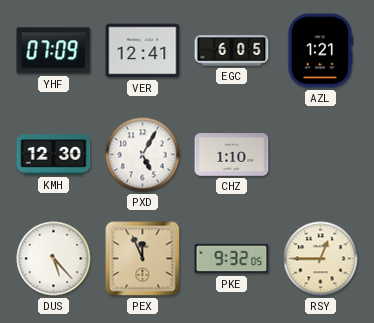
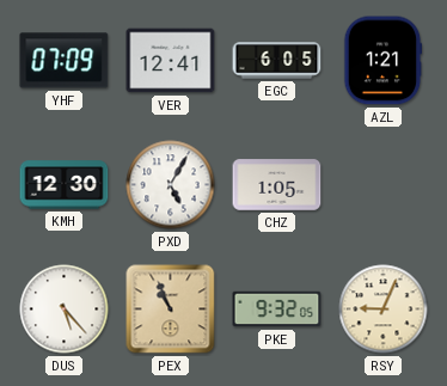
CHZ: 1:10 -> 1:05
PEX: 11:56 -> 10:56
RSY: 12:45 -> 9:04
